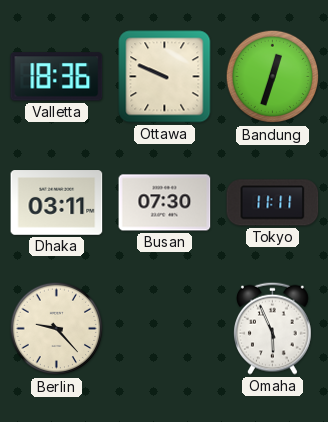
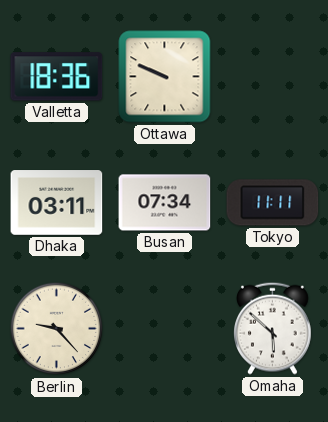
Bandung: 12:33 -> none
Busan: 07:30 -> 07:34
Omaha: 5:56 -> 5:52
